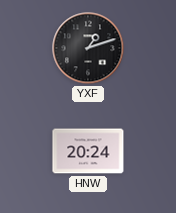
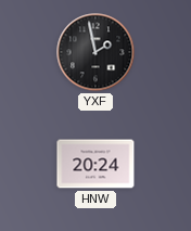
YXF: 1:12 -> 1:58
